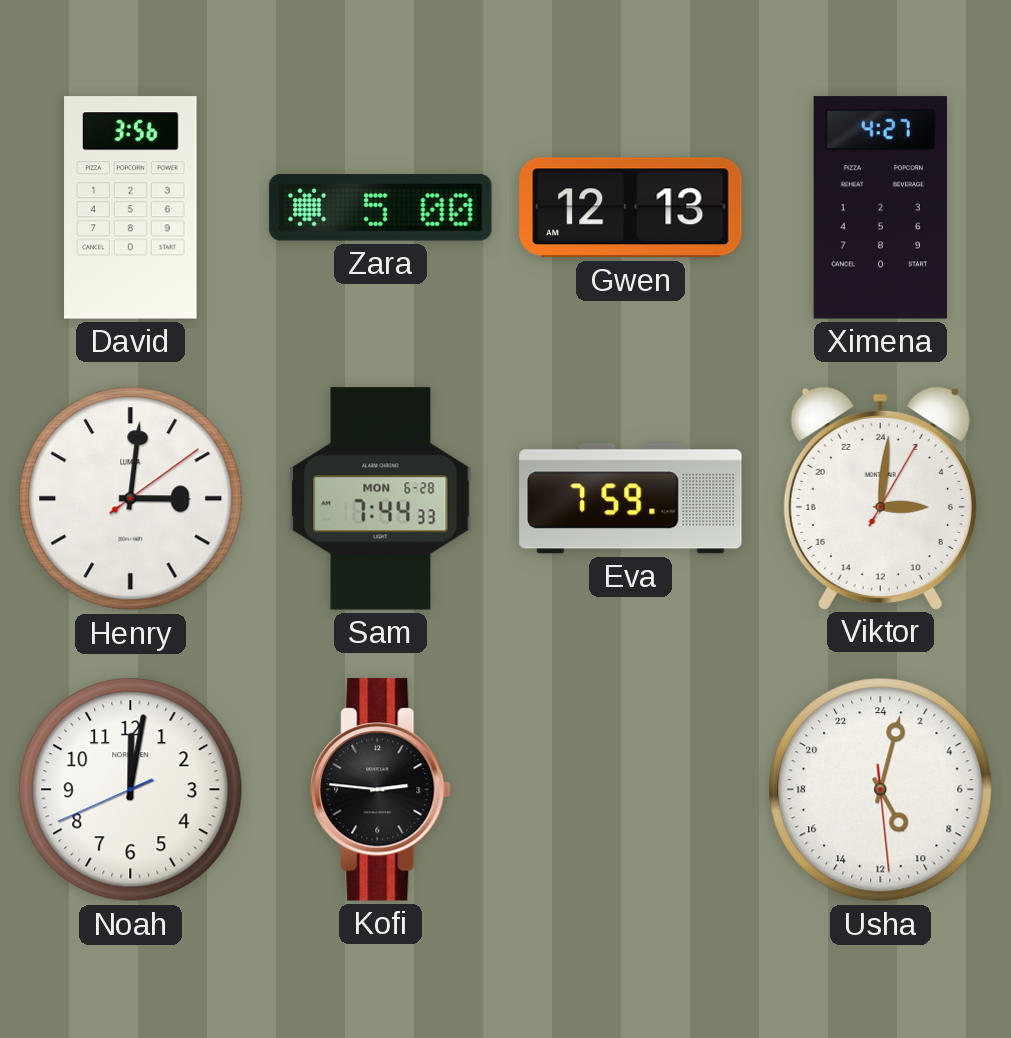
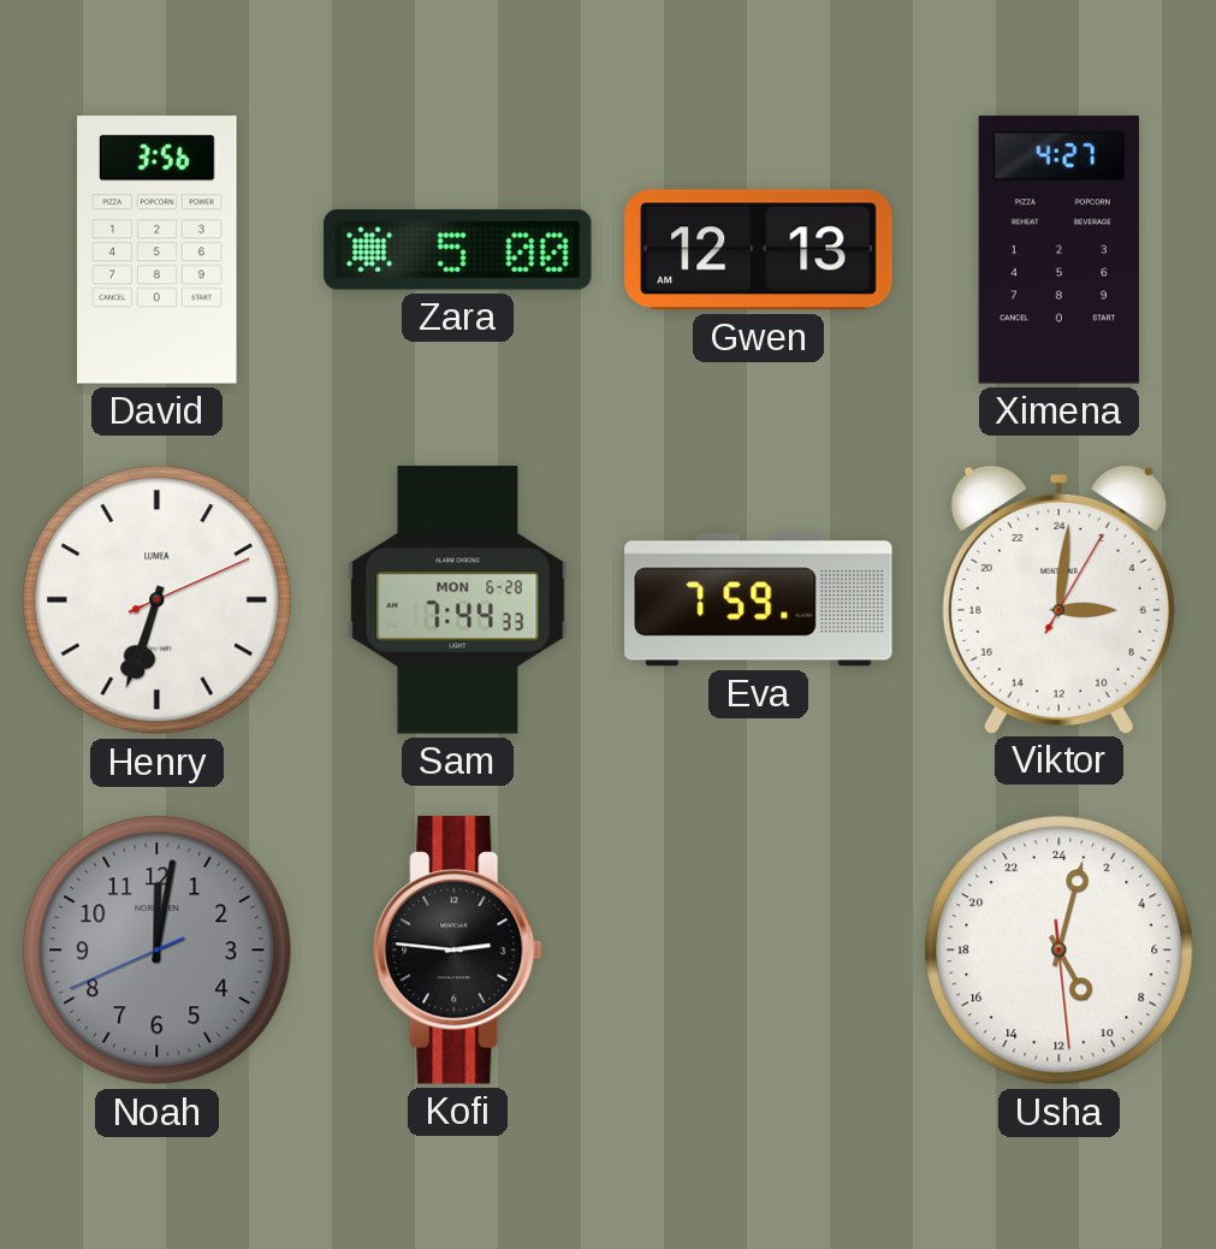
Henry: 3:01 -> 6:33
Noah dial: white -> grey
